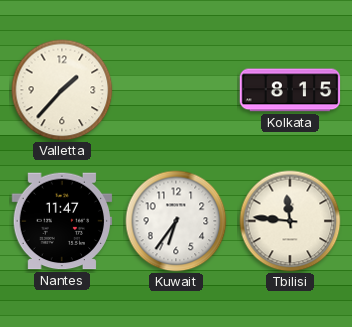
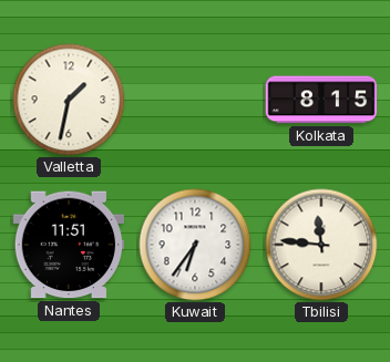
Valletta: 1:37 -> 1:32
Nantes: 11:47 -> 11:51
